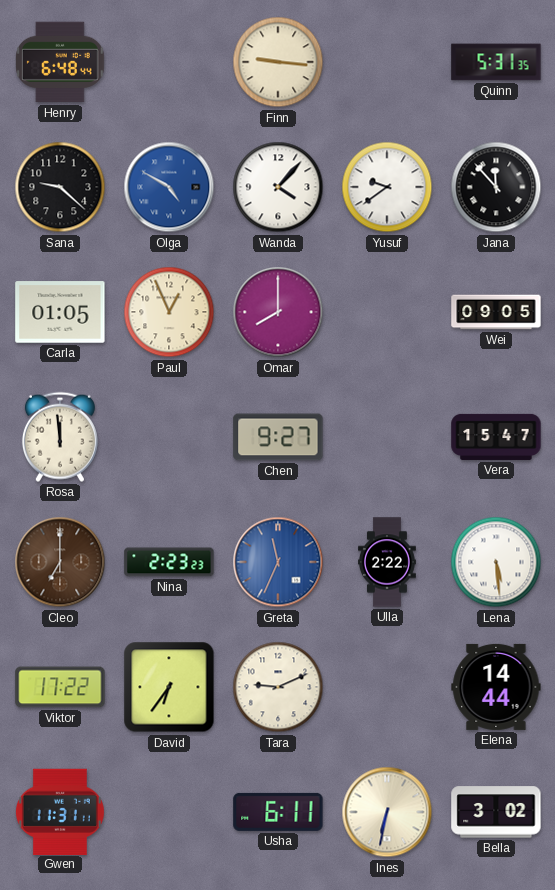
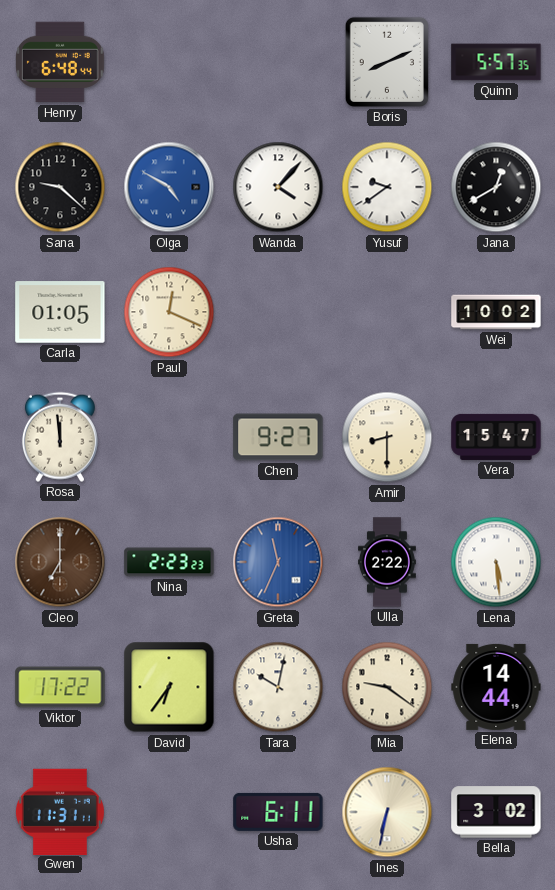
Finn: 9:16 -> none
Boris: none -> 8:11
Quinn: 5:31 -> 5:57
Jana: 11:53 -> 12:40
Paul: 12:56 -> 12:19
Omar: 8:00 -> none
Wei: 09:05 -> 10:02
Amir: none -> 8:30
Tara: 9:11 -> 10:02
Mia: none -> 9:21
